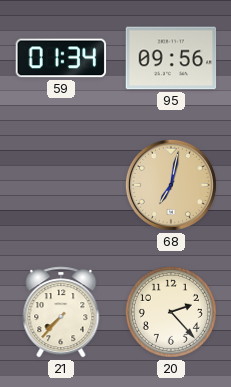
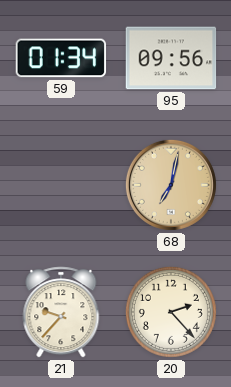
21: 7:37 -> 9:37
